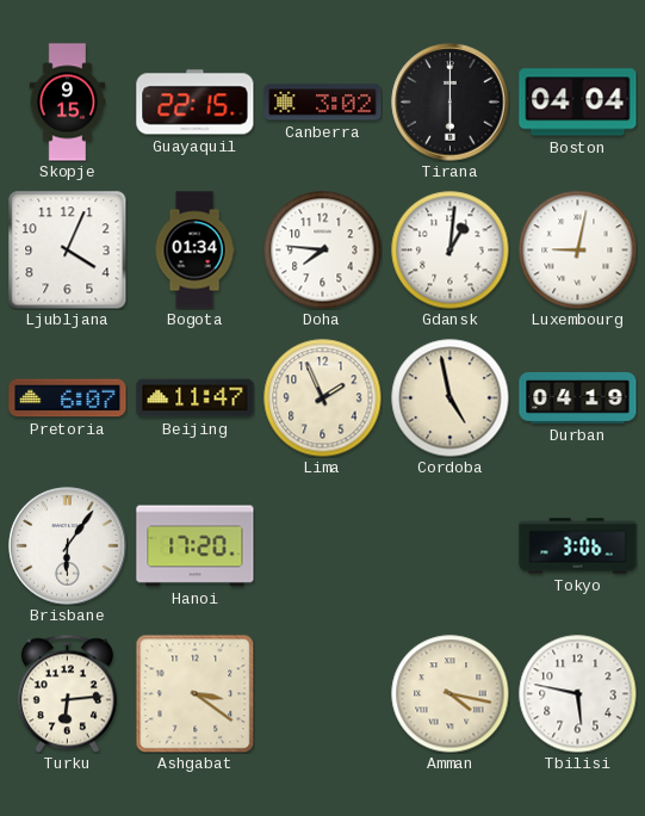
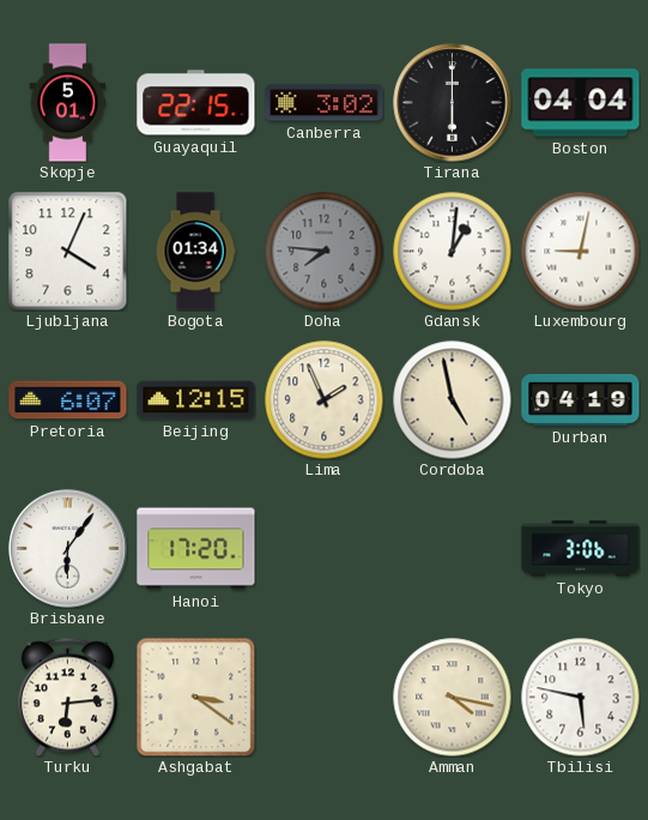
Skopje: 9:15 -> 5:01
Doha dial: white -> grey
Beijing: 11:47 -> 12:15
